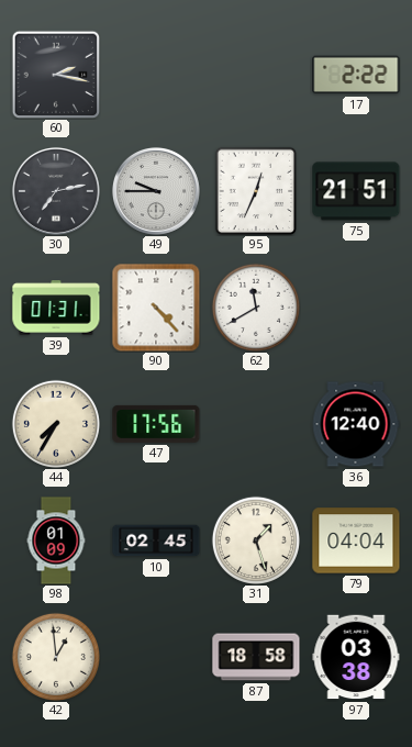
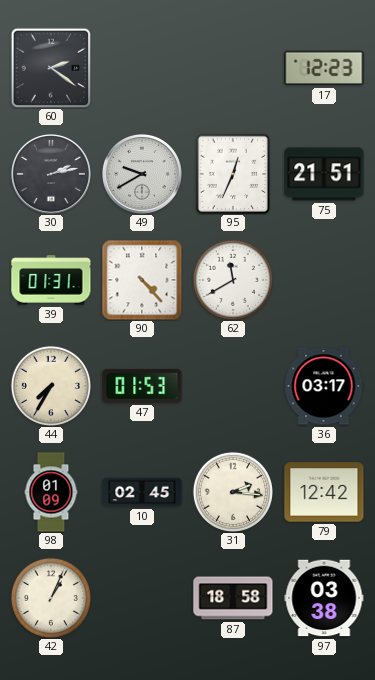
60: 2:17 -> 2:21
17: 2:22 -> 12:23
30: 7:13 -> 2:13
49: 9:45 -> 9:40
47: 17:56 -> 01:53
36: 12:40 -> 03:17
31: 1:27 -> 2:16
79: 04:04 -> 12:42
42: 12:59 -> 1:04
